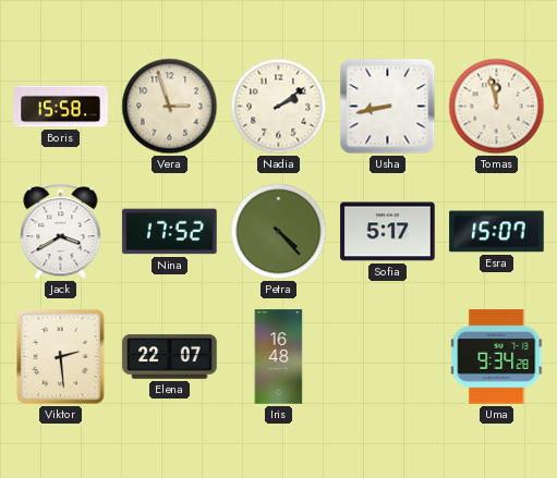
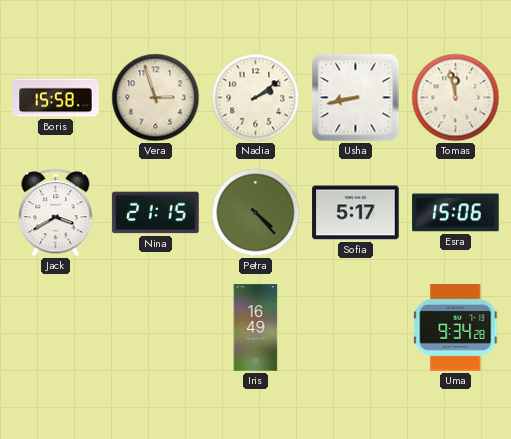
Nina: 17:52 -> 21:15
Esra: 15:07 -> 15:06
Viktor: 2:29 -> none
Elena: 22:07 -> none
Iris: 16:48 -> 16:49
